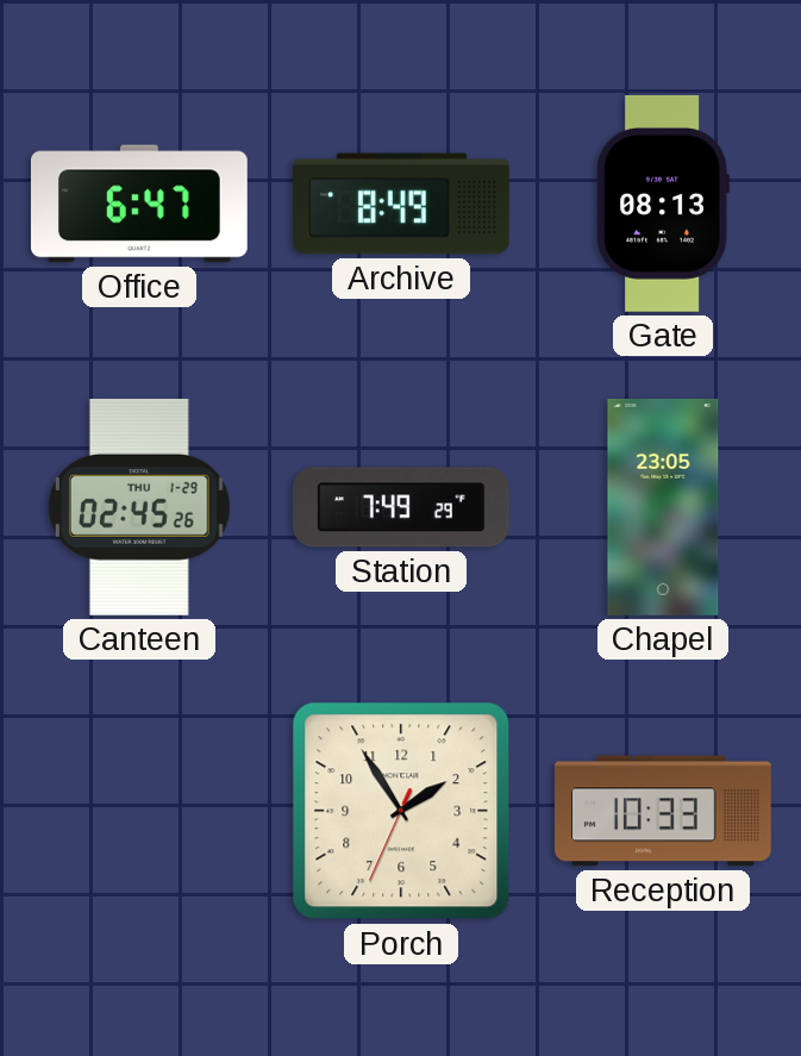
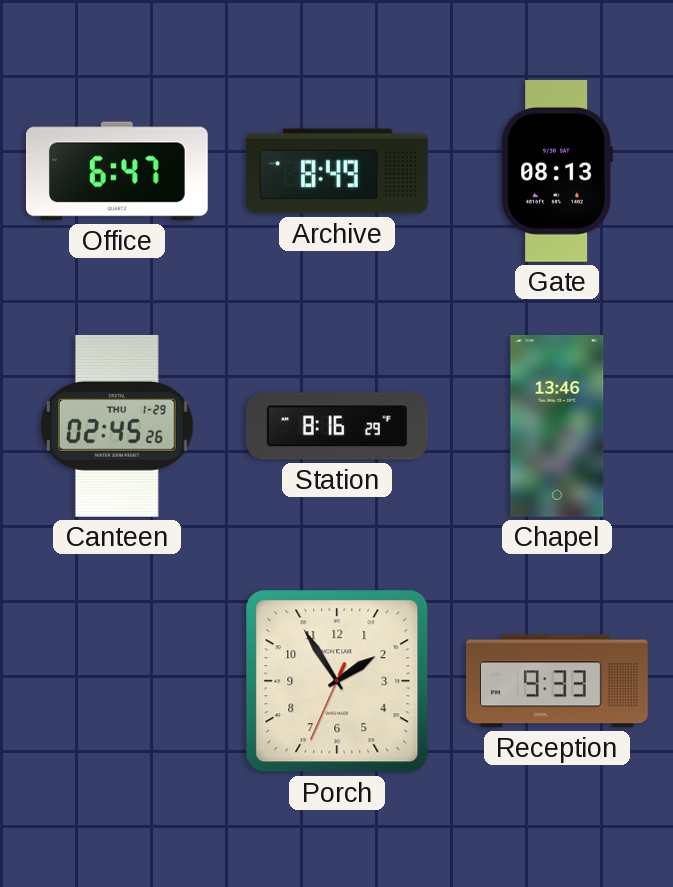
Station: 7:49 -> 8:16
Chapel: 23:05 -> 13:46
Reception: 10:33 -> 9:33
